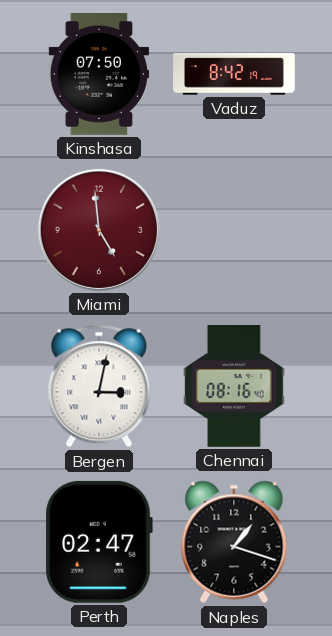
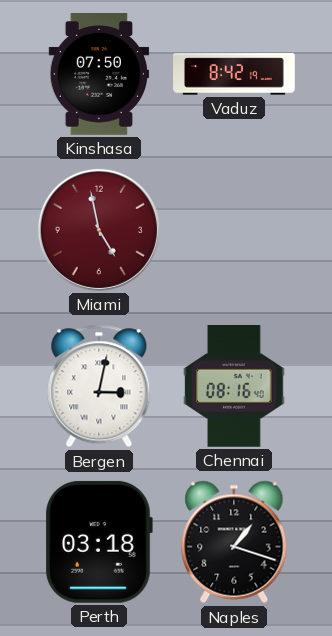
Miami: 4:59 -> 4:58
Perth: 02:47 -> 03:18
